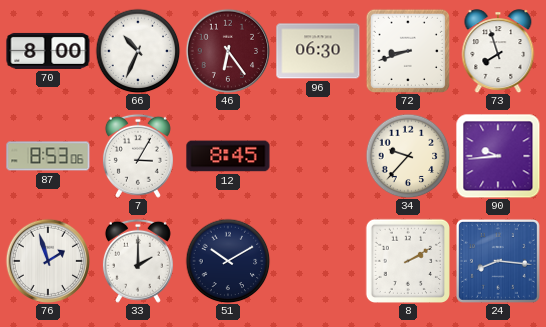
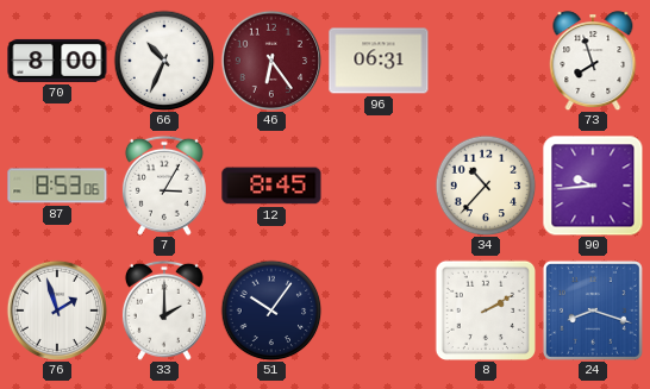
96: 06:30 -> 06:31
72: 8:42 -> none
34: 9:37 -> 10:37
51: 10:10 -> 10:06
24: 8:16 -> 8:18
